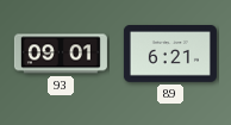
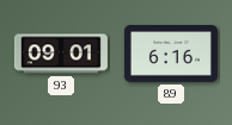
89: 6:21 -> 6:16
